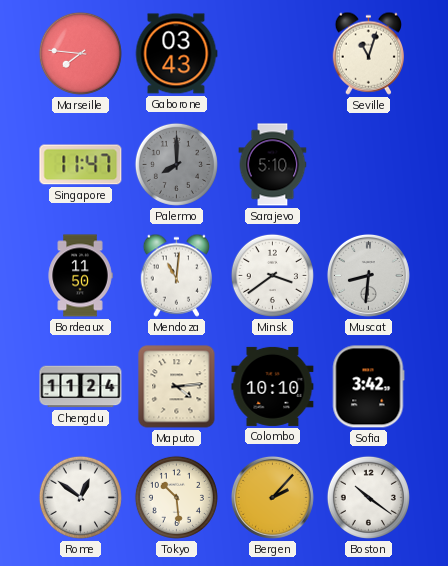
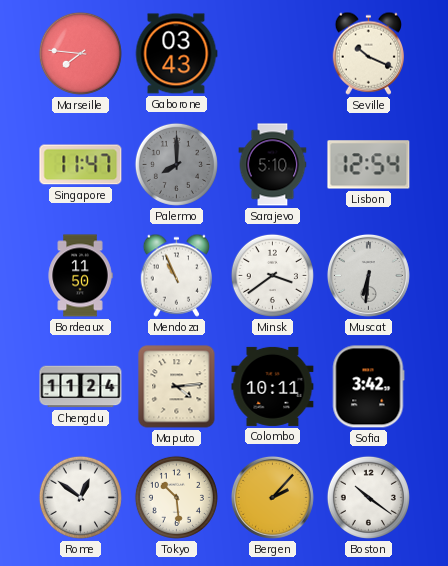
Seville: 11:03 -> 10:19
Lisbon: none -> 12:54
Mendoza: 11:01 -> 10:56
Muscat: 8:31 -> 6:31
Colombo: 10:10 -> 10:11
